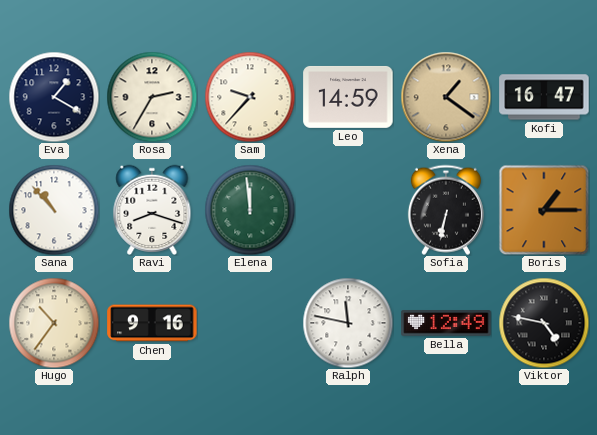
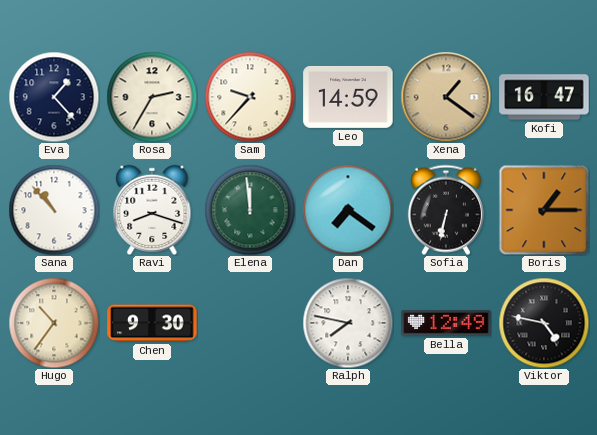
Eva: 1:20 -> 1:23
Dan: none -> 7:21
Chen: 9:16 -> 9:30
Ralph: 11:47 -> 7:47
